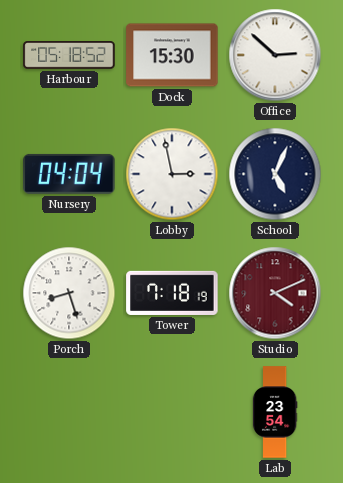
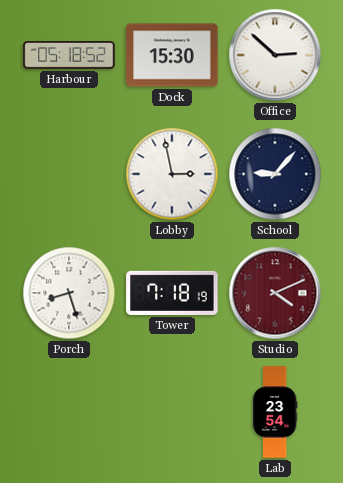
Nursery: 04:04 -> none
School: 5:04 -> 9:07
